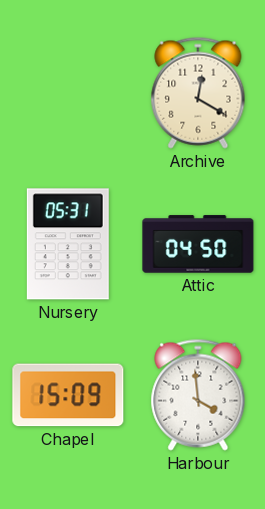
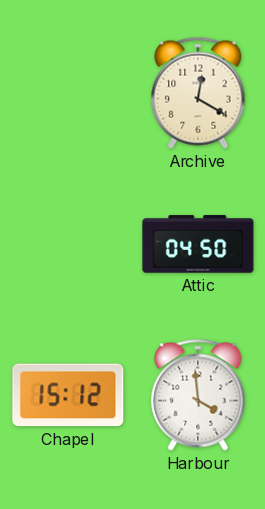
Nursery: 05:31 -> none
Chapel: 15:09 -> 15:12
